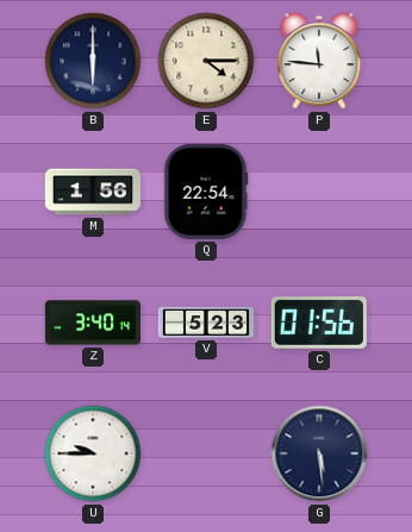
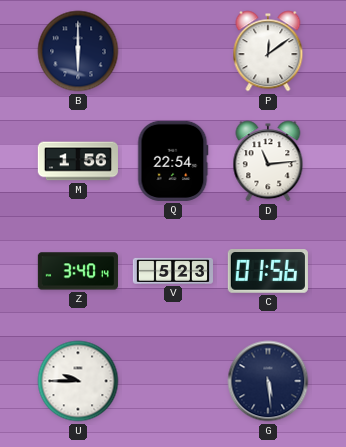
E: 4:15 -> none
P: 11:46 -> 12:09
D: none -> 11:14
